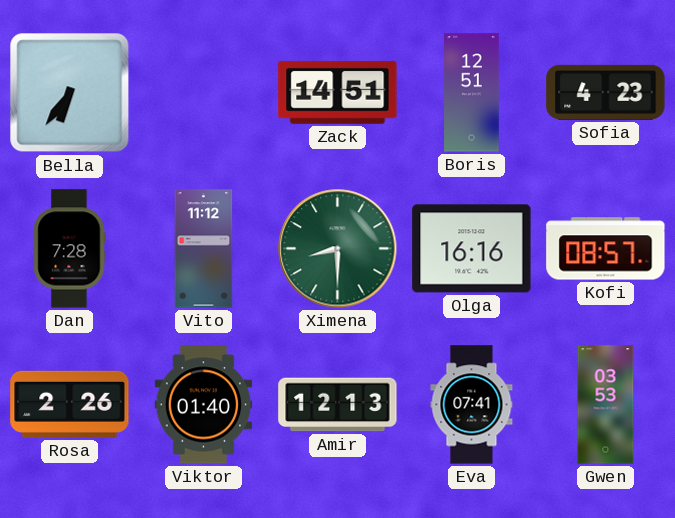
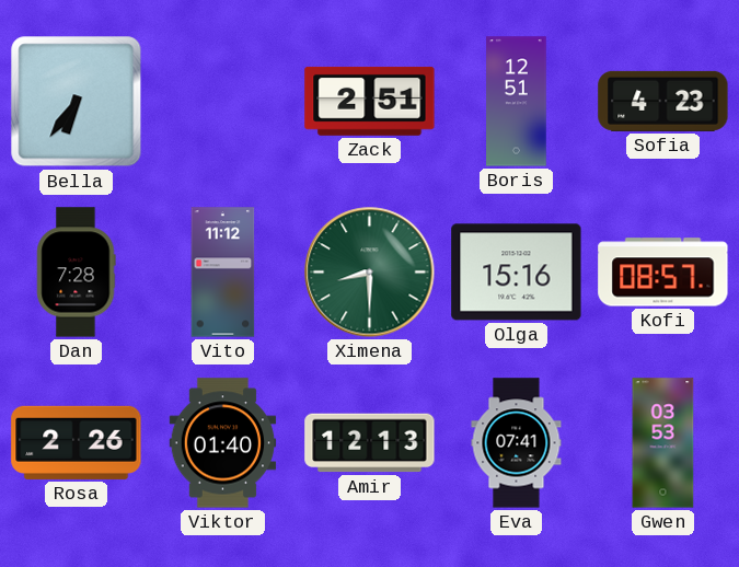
Zack: 14:51 -> 2:51
Olga: 16:16 -> 15:16
